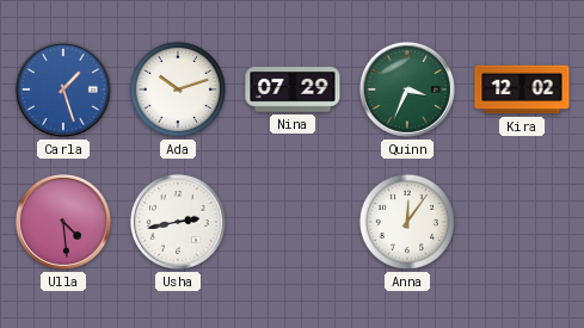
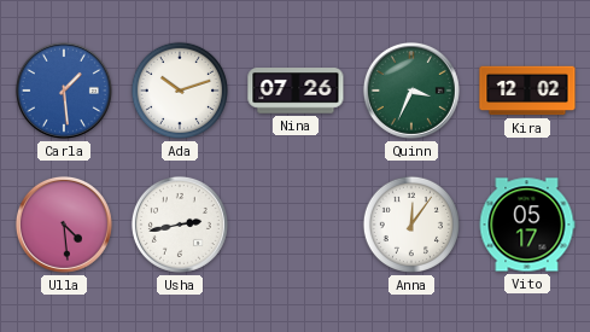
Carla: 1:27 -> 1:29
Nina: 07:29 -> 07:26
Vito: none -> 05:17
